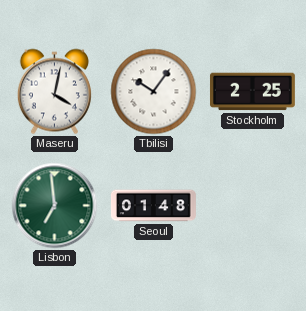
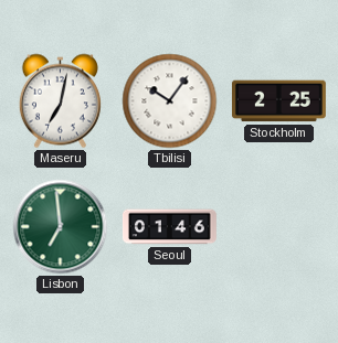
Maseru: 4:02 -> 7:02
Seoul: 01:48 -> 01:46
